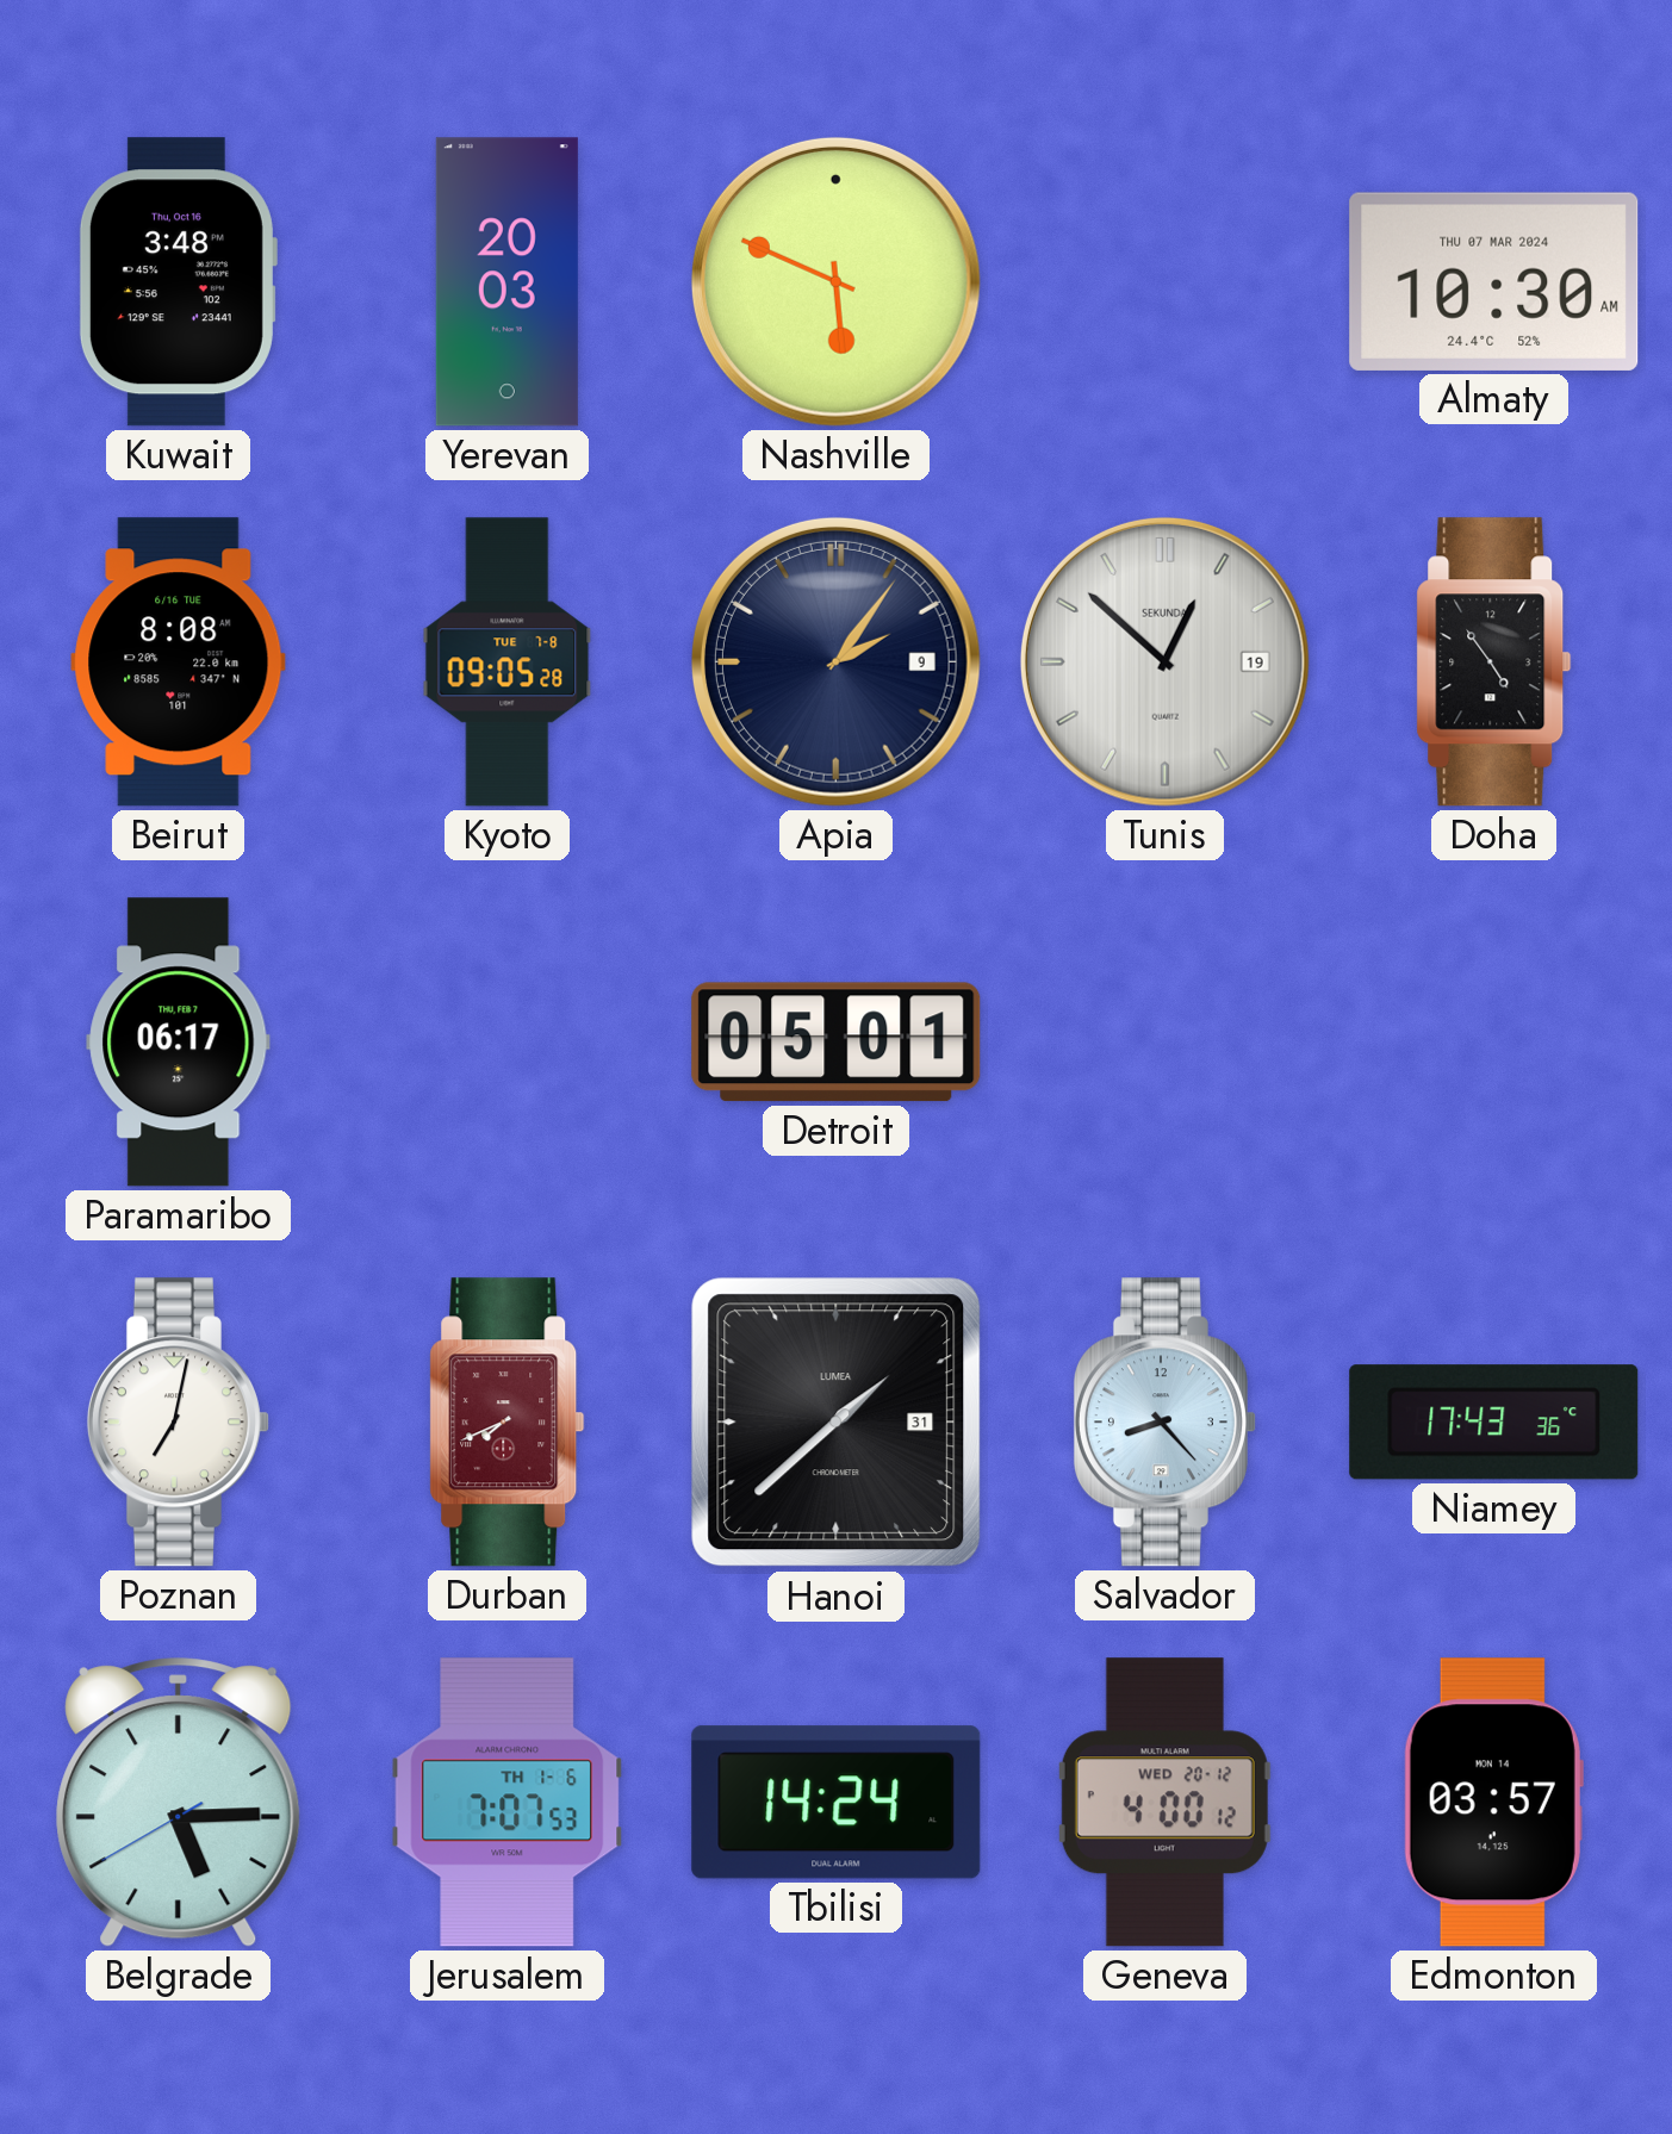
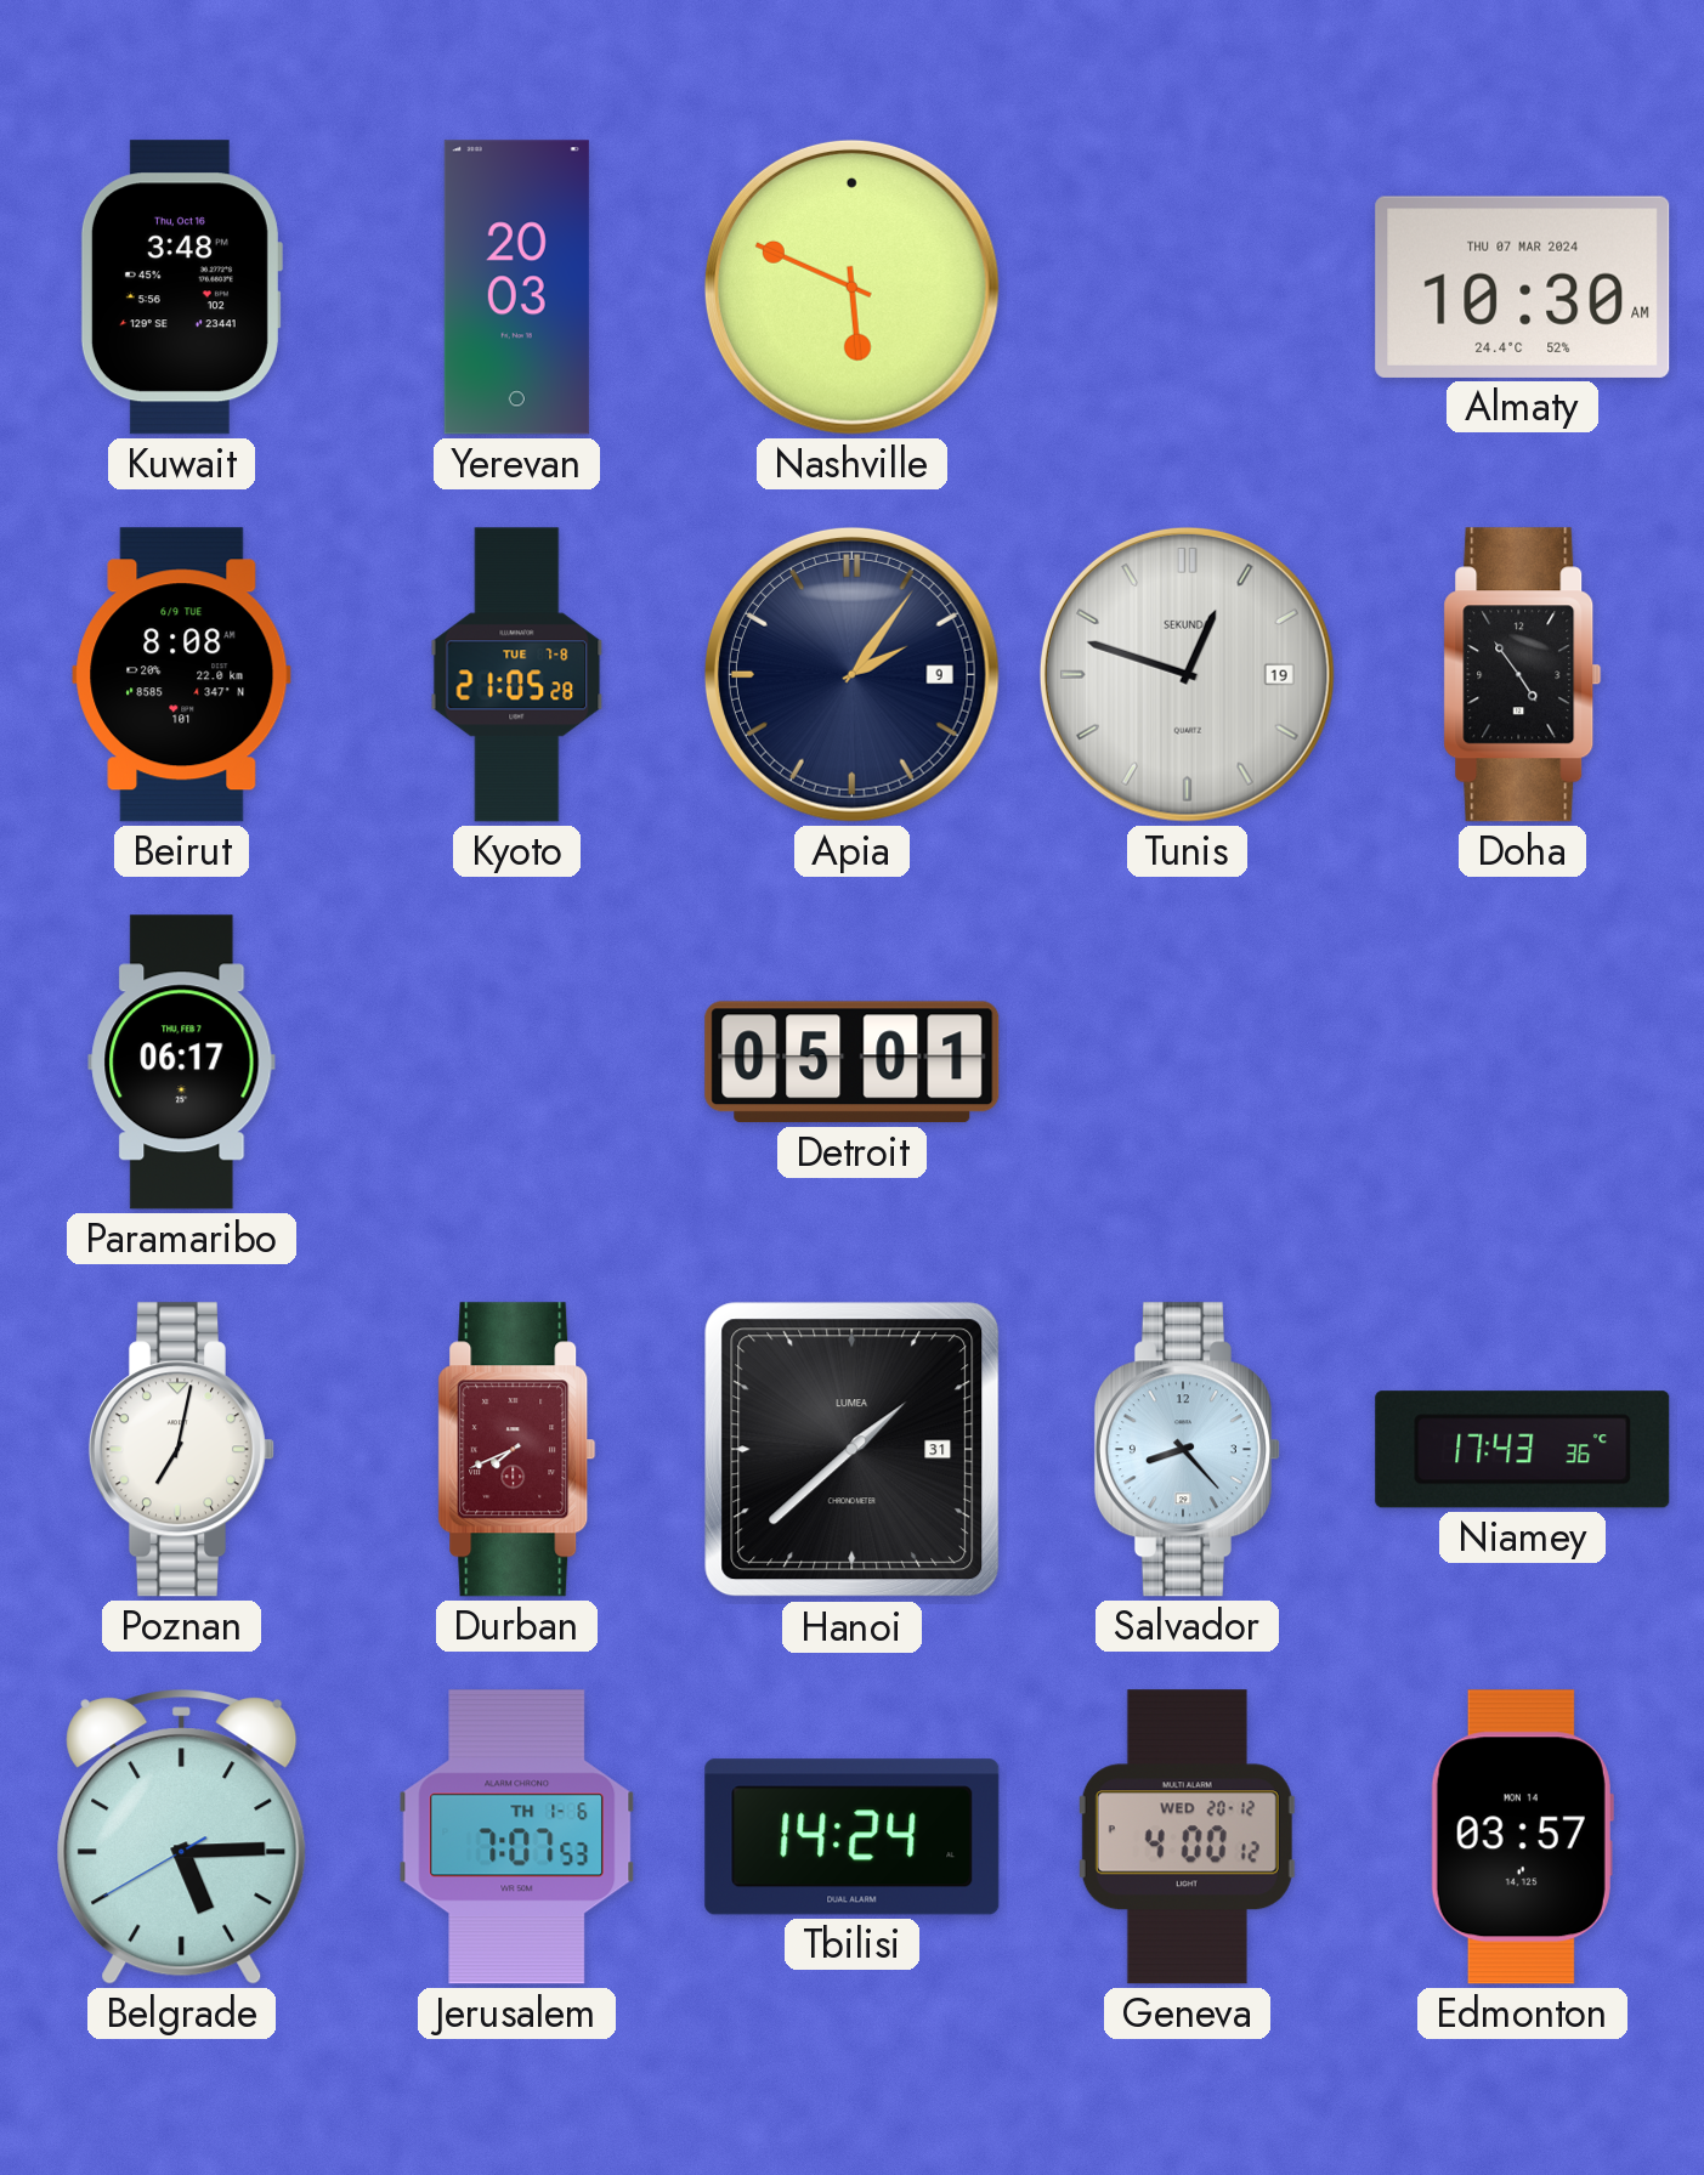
Beirut date: 6/16 TUE -> 6/9 TUE
Kyoto: 09:05 -> 21:05
Tunis: 12:52 -> 12:48
